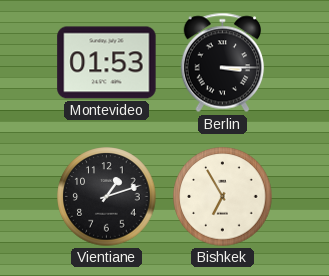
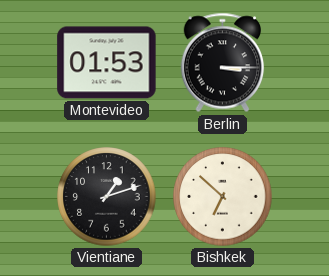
Bishkek: 6:55 -> 6:52
